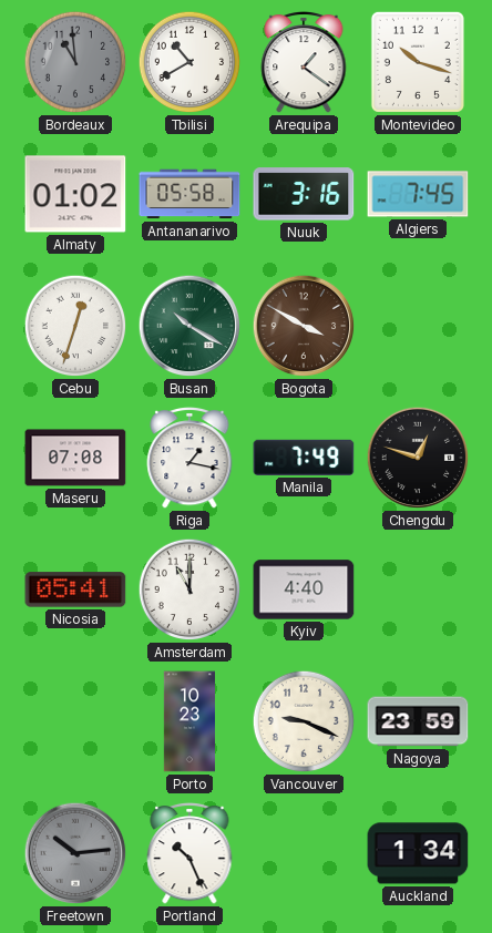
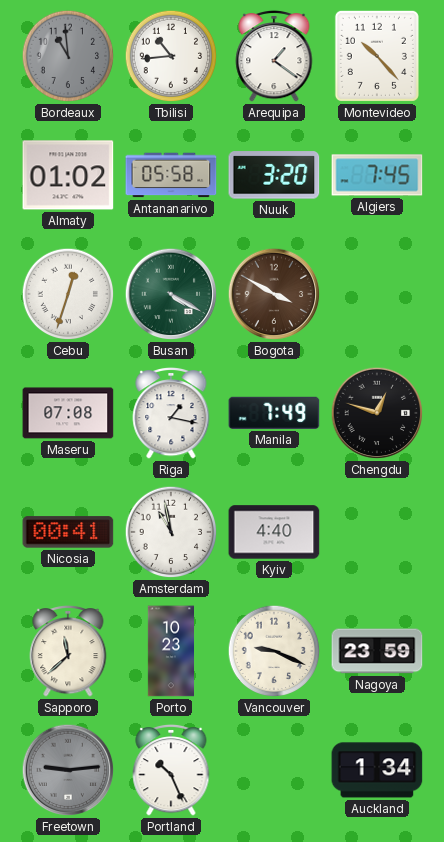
Tbilisi: 10:40 -> 10:44
Montevideo: 10:18 -> 10:23
Nuuk: 3:16 -> 3:20
Busan: 10:20 -> 4:20
Nicosia: 05:41 -> 00:41
Amsterdam: 11:00 -> 10:58
Sapporo: none -> 11:38
Freetown: 10:14 -> 9:14
